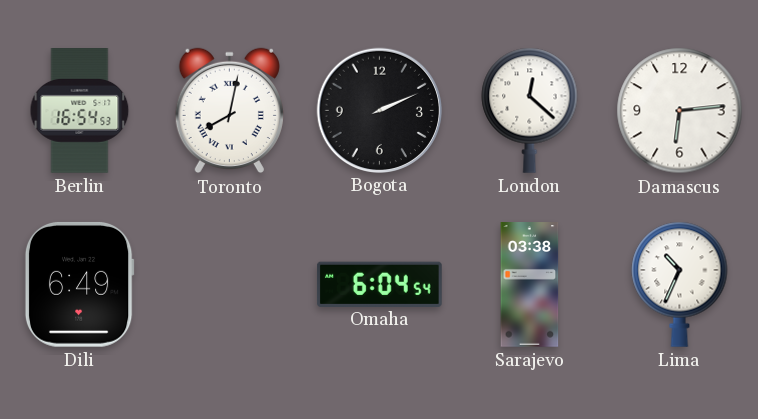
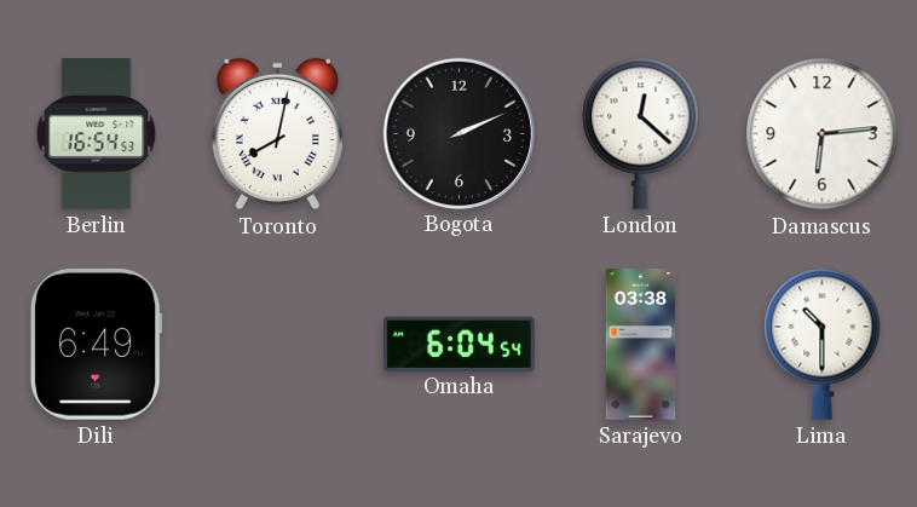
Lima: 10:34 -> 10:30
